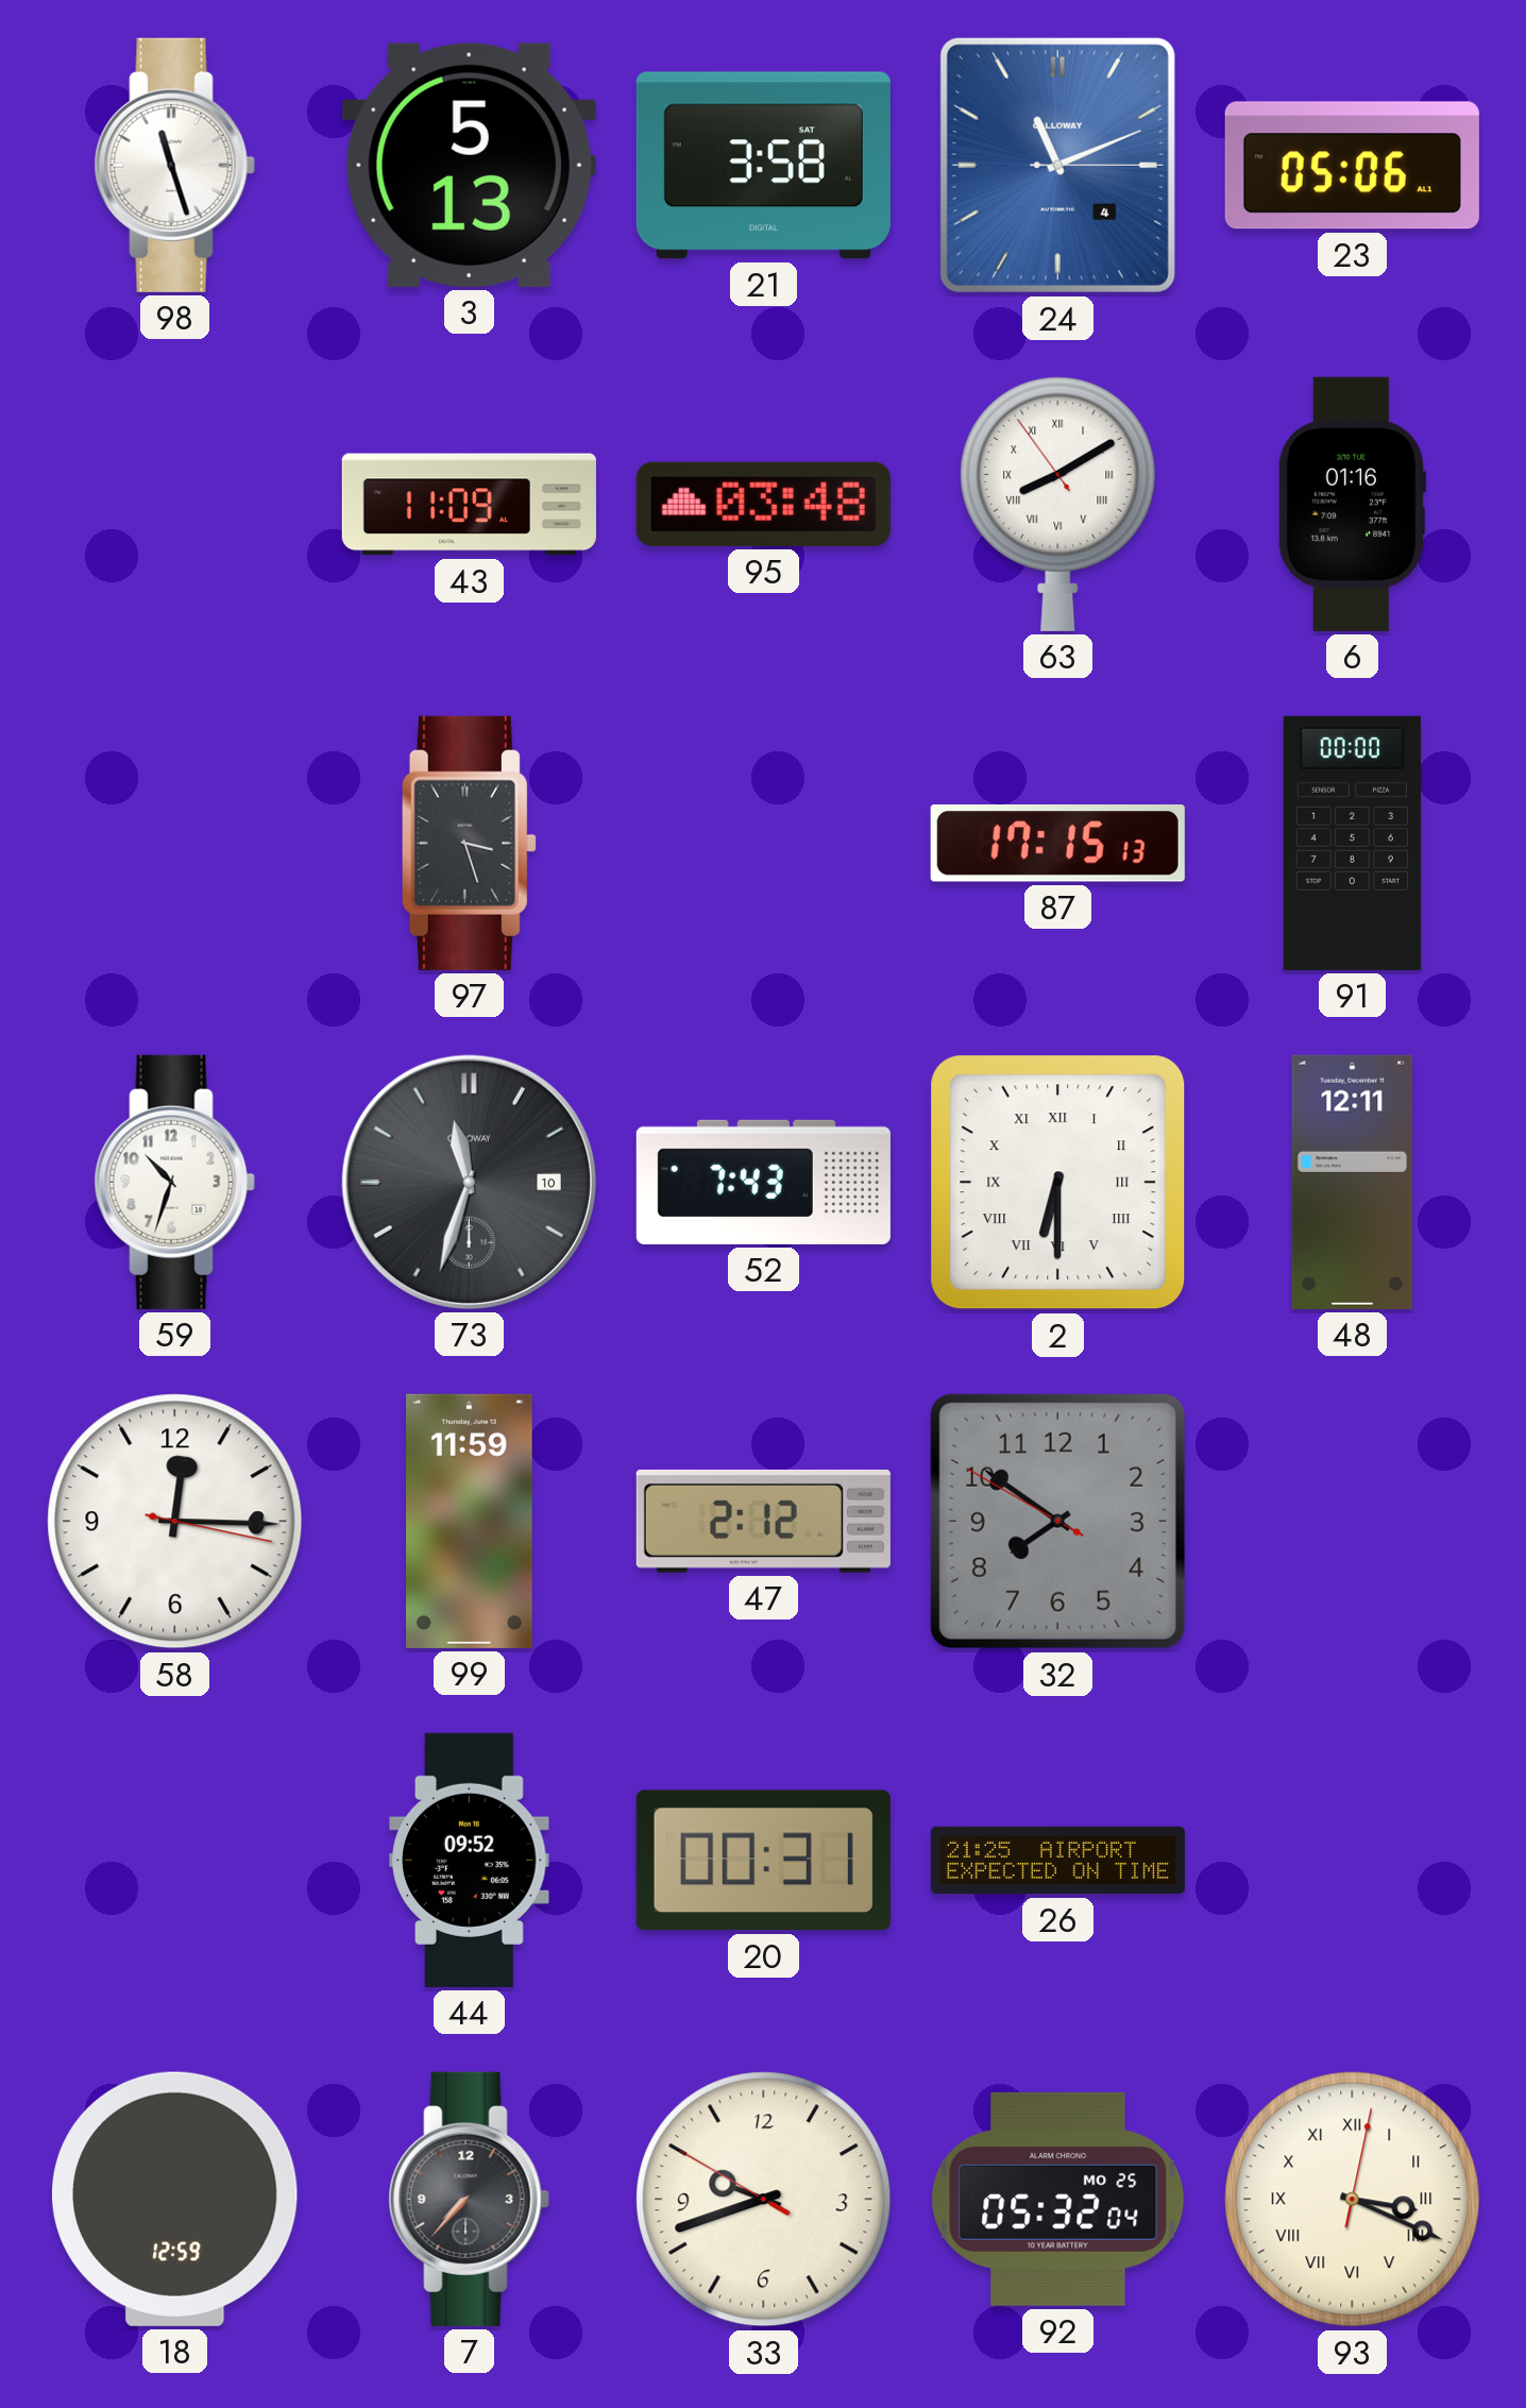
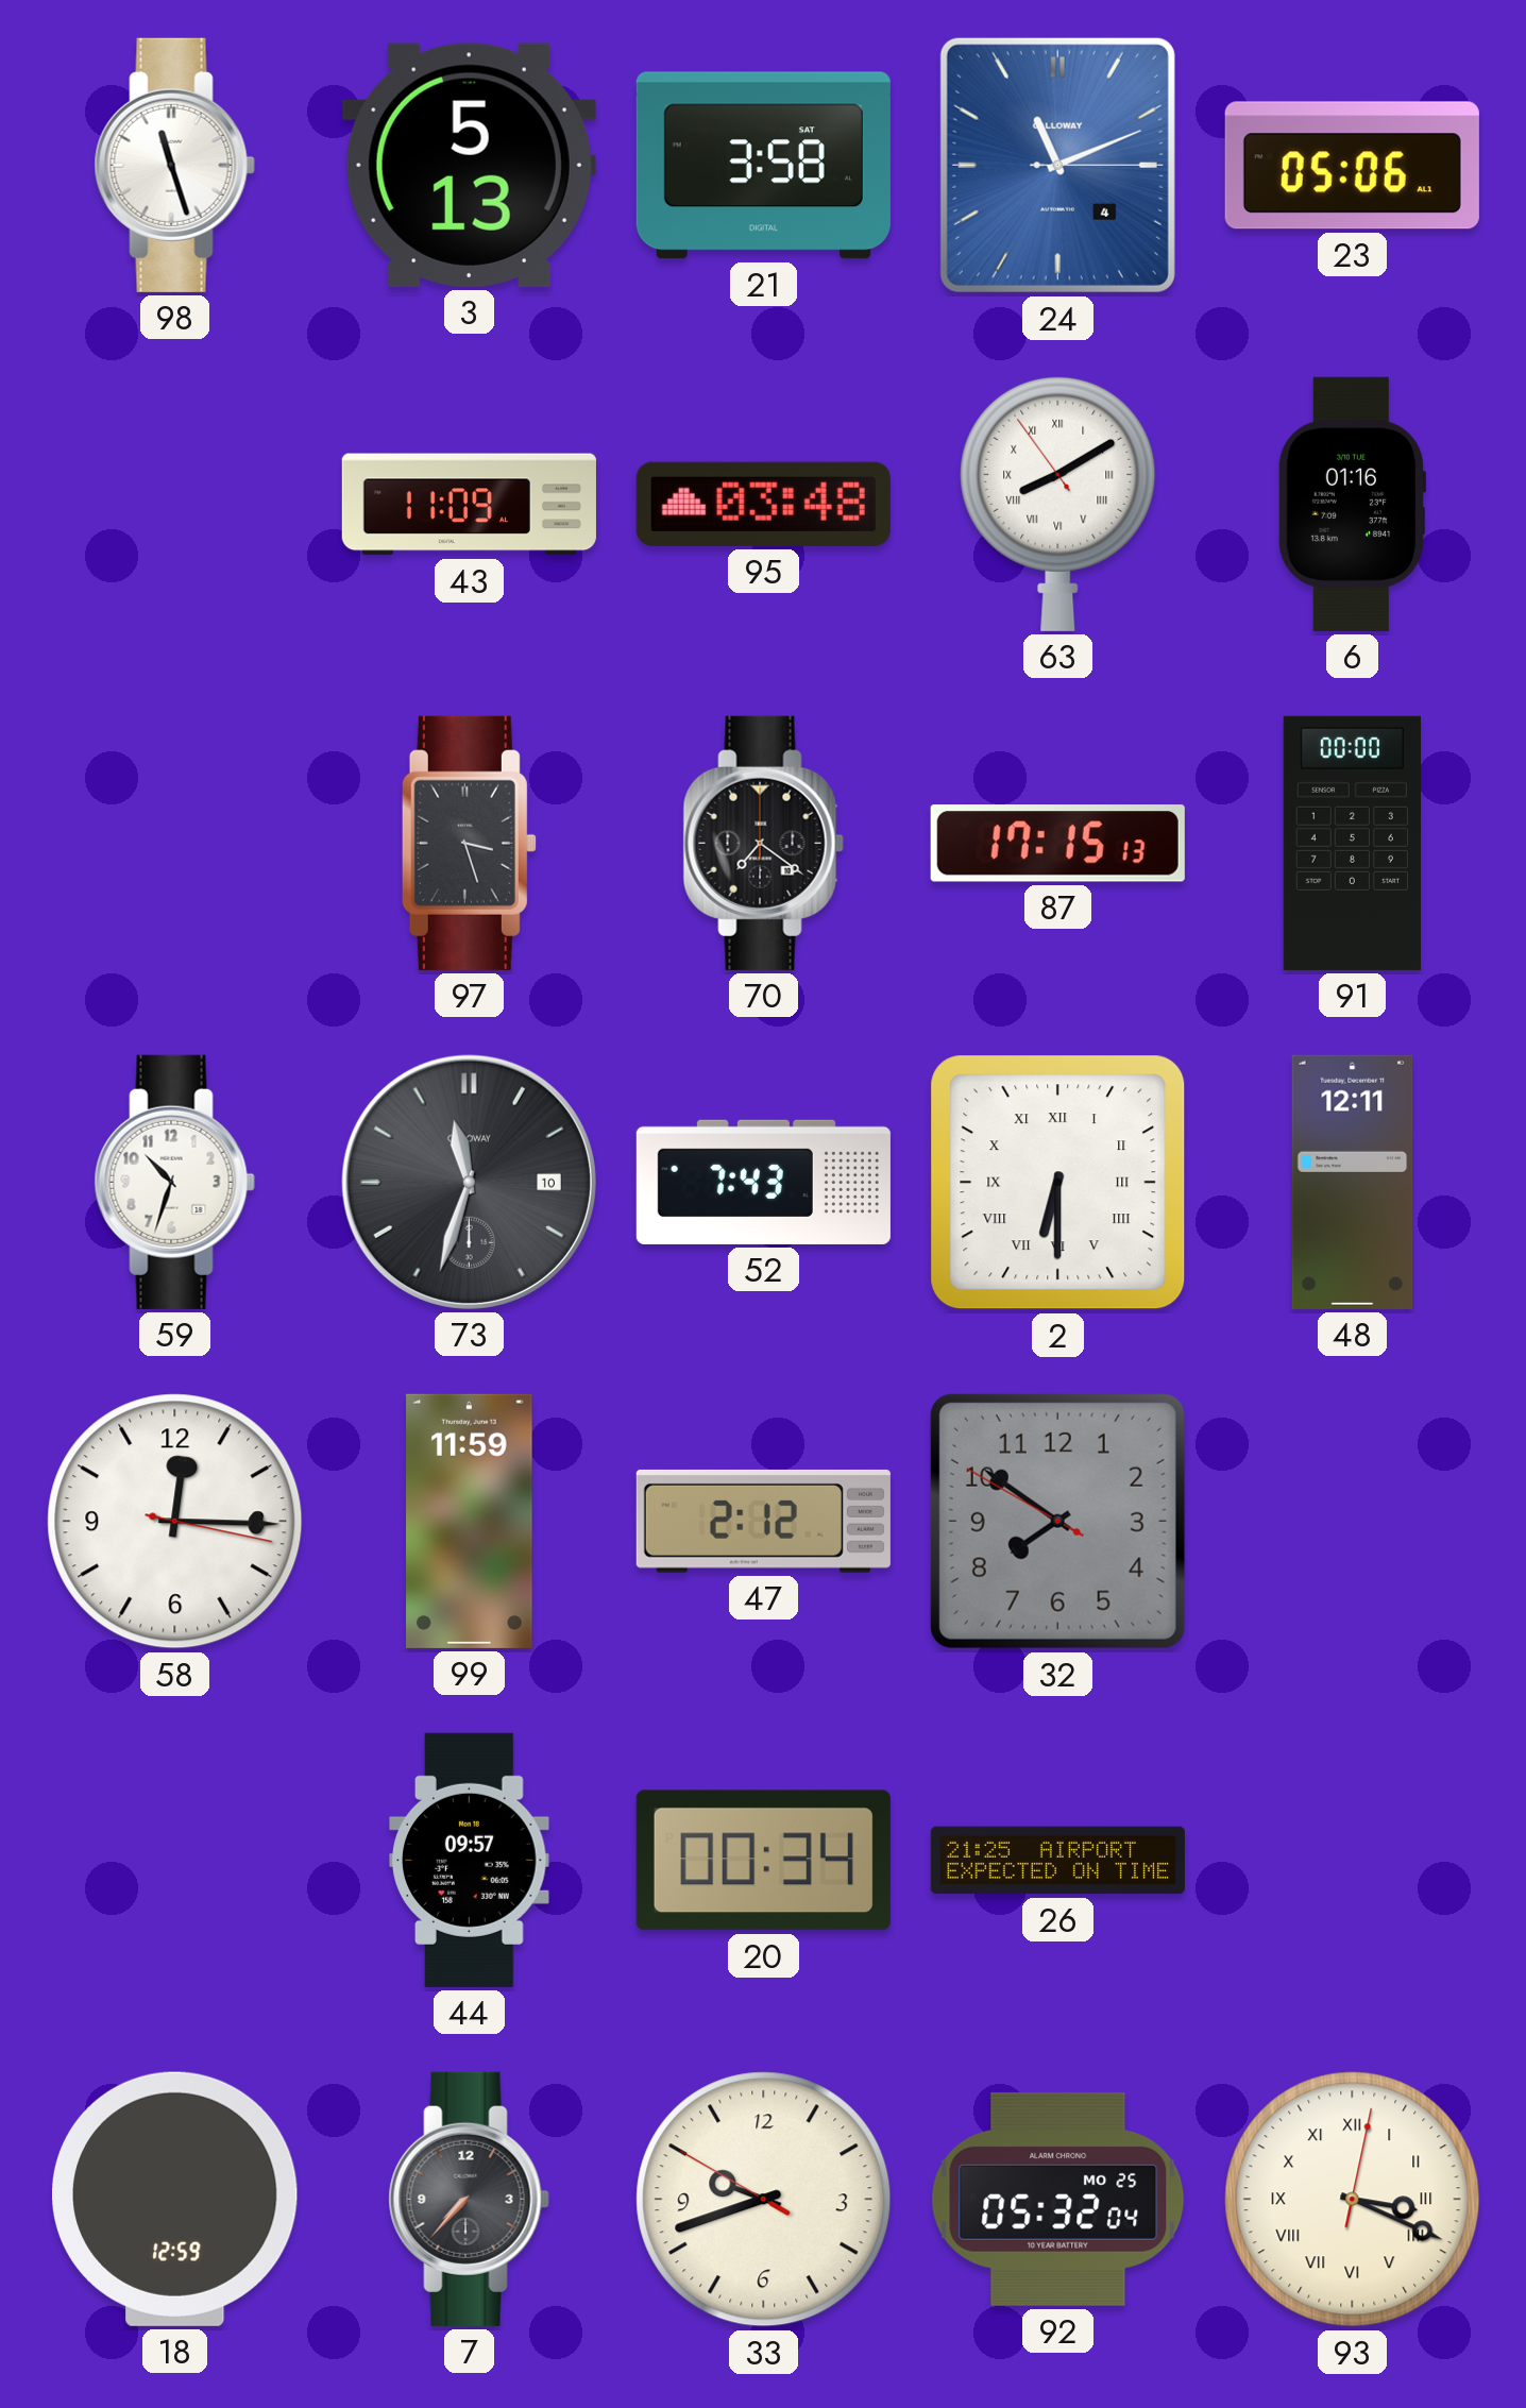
70: none -> 7:21
44: 09:52 -> 09:57
20: 00:31 -> 00:34
